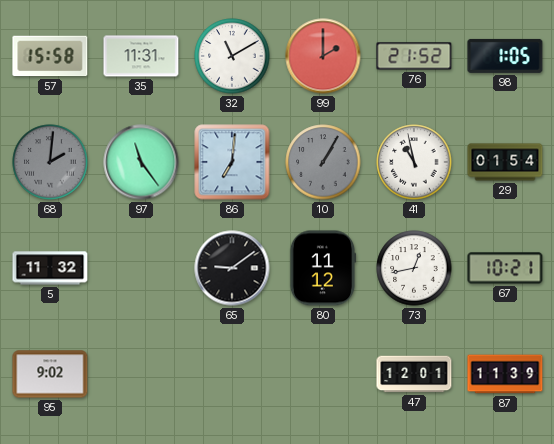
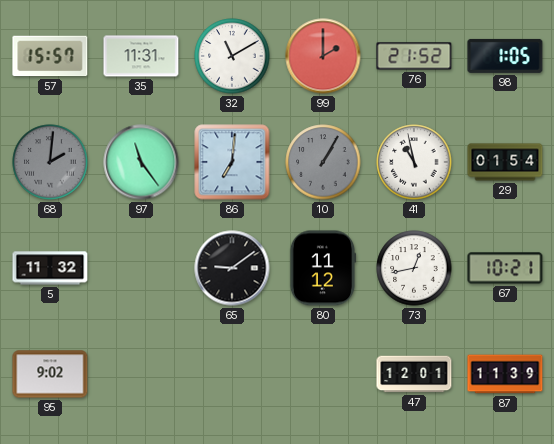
57: 15:58 -> 15:57
